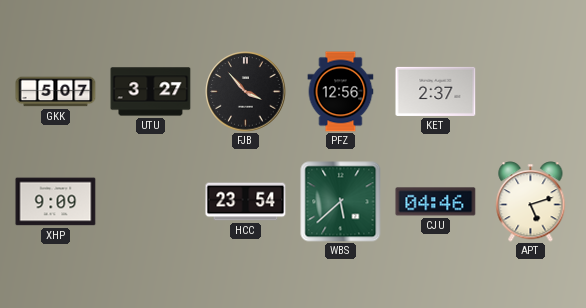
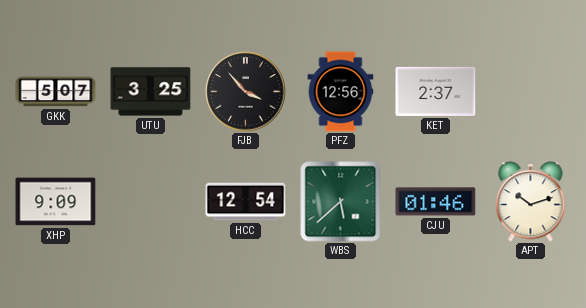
UTU: 3:27 -> 3:25
HCC: 23:54 -> 12:54
CJU: 04:46 -> 01:46
APT: 5:12 -> 10:12
